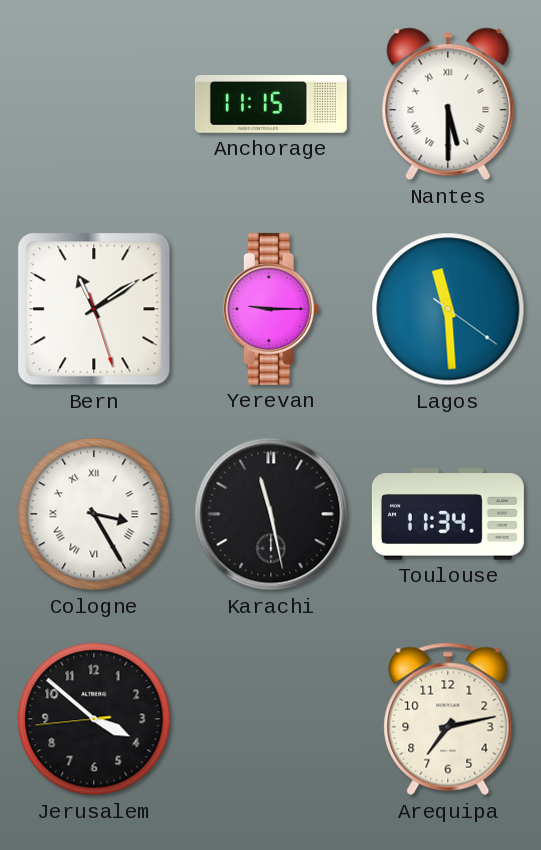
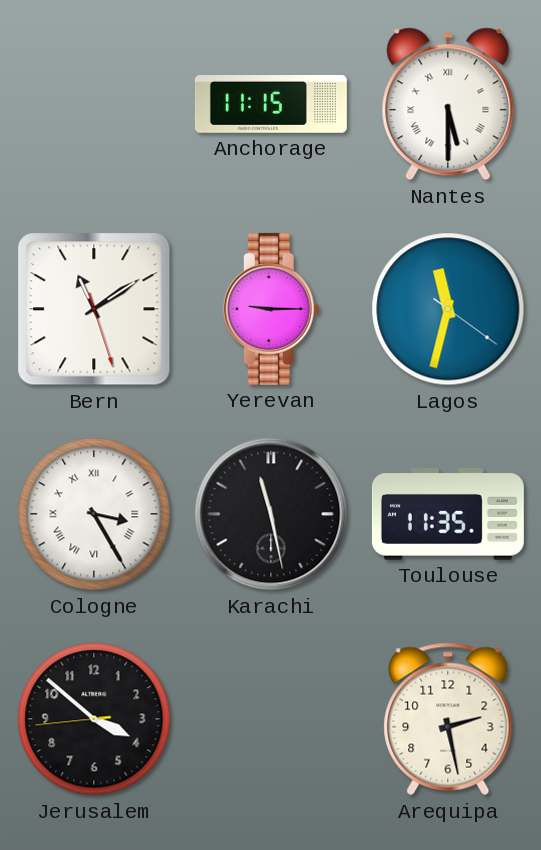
Lagos: 11:29 -> 11:32
Toulouse: 11:34 -> 11:35
Arequipa: 7:13 -> 2:28
